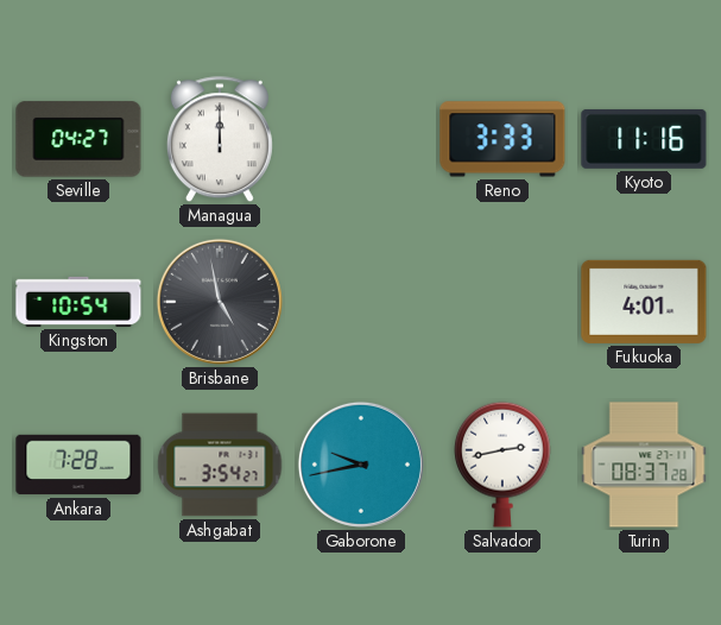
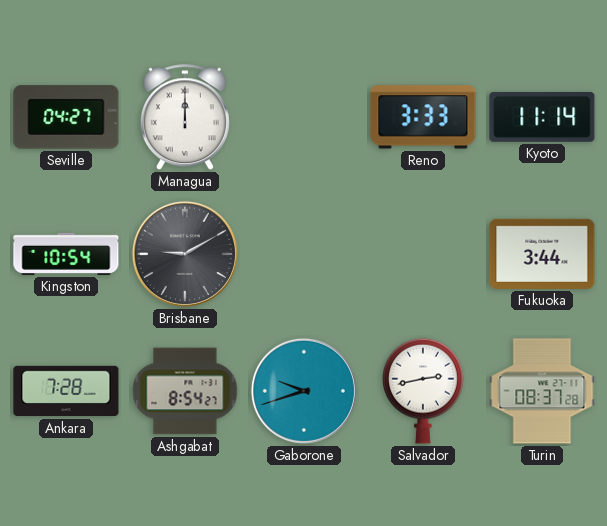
Kyoto: 11:16 -> 11:14
Brisbane: 4:58 -> 9:10
Fukuoka: 4:01 -> 3:44
Ashgabat: 3:54 -> 8:54
Gaborone: 9:43 -> 9:42
